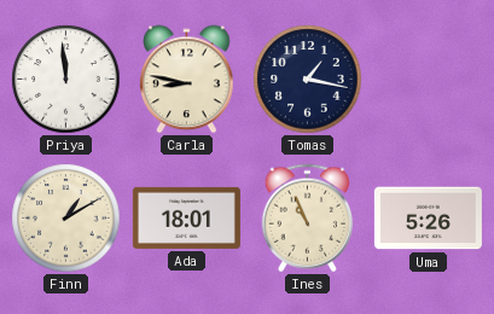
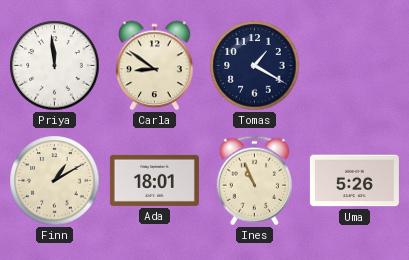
Carla: 8:47 -> 8:51
Tomas: 1:17 -> 1:20
